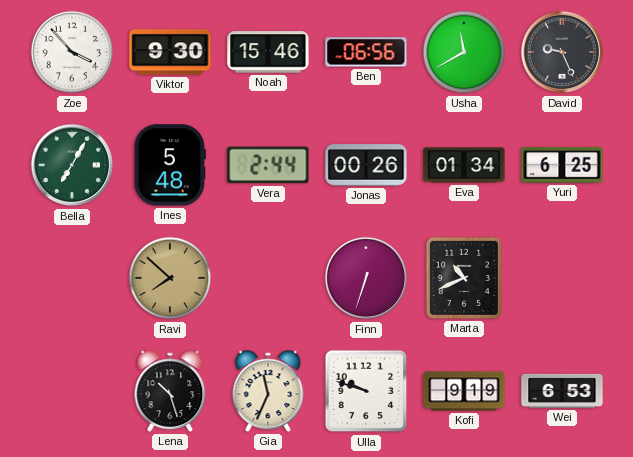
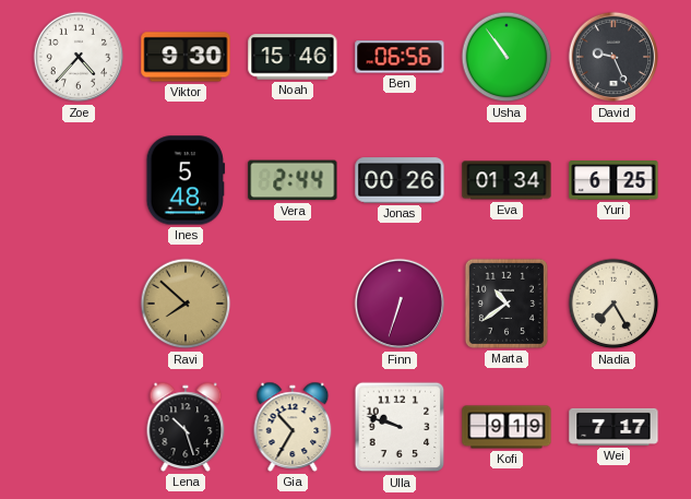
Zoe: 3:53 -> 4:37
Usha: 11:40 -> 10:54
Bella: 7:05 -> none
Marta: 10:41 -> 10:39
Nadia: none -> 7:25
Gia: 11:34 -> 10:35
Wei: 6:53 -> 7:17
